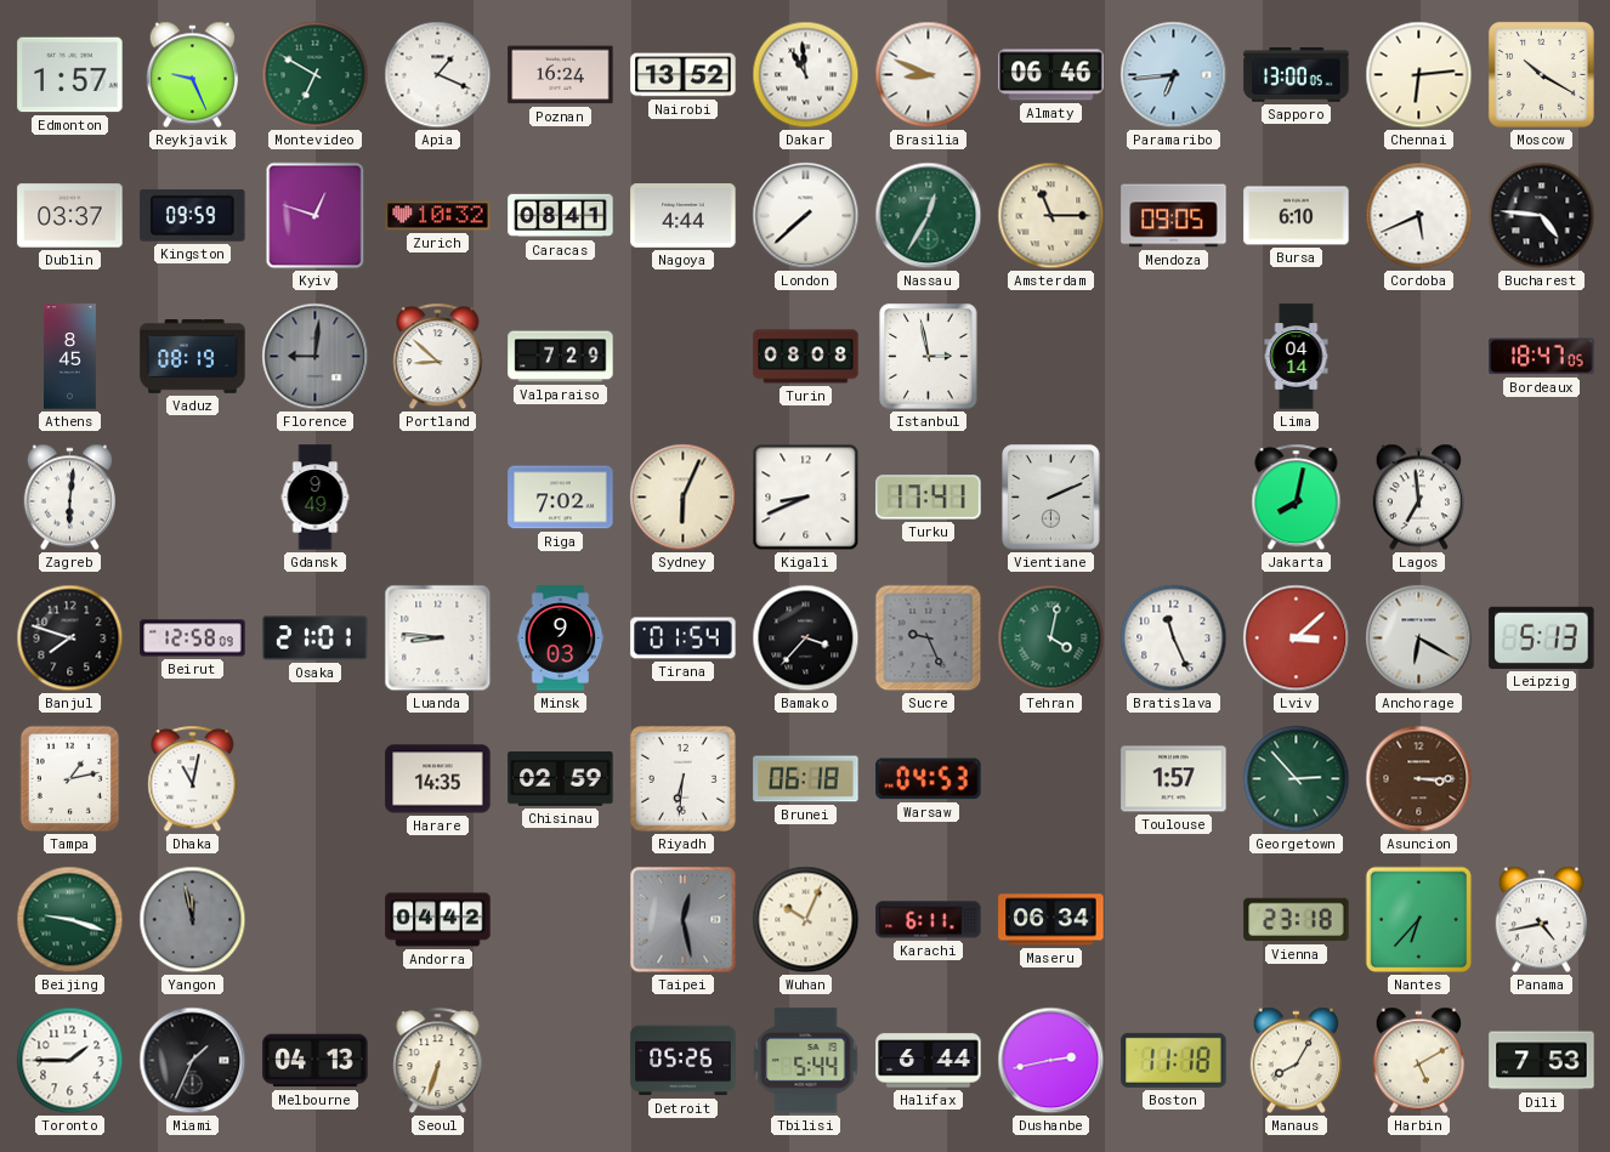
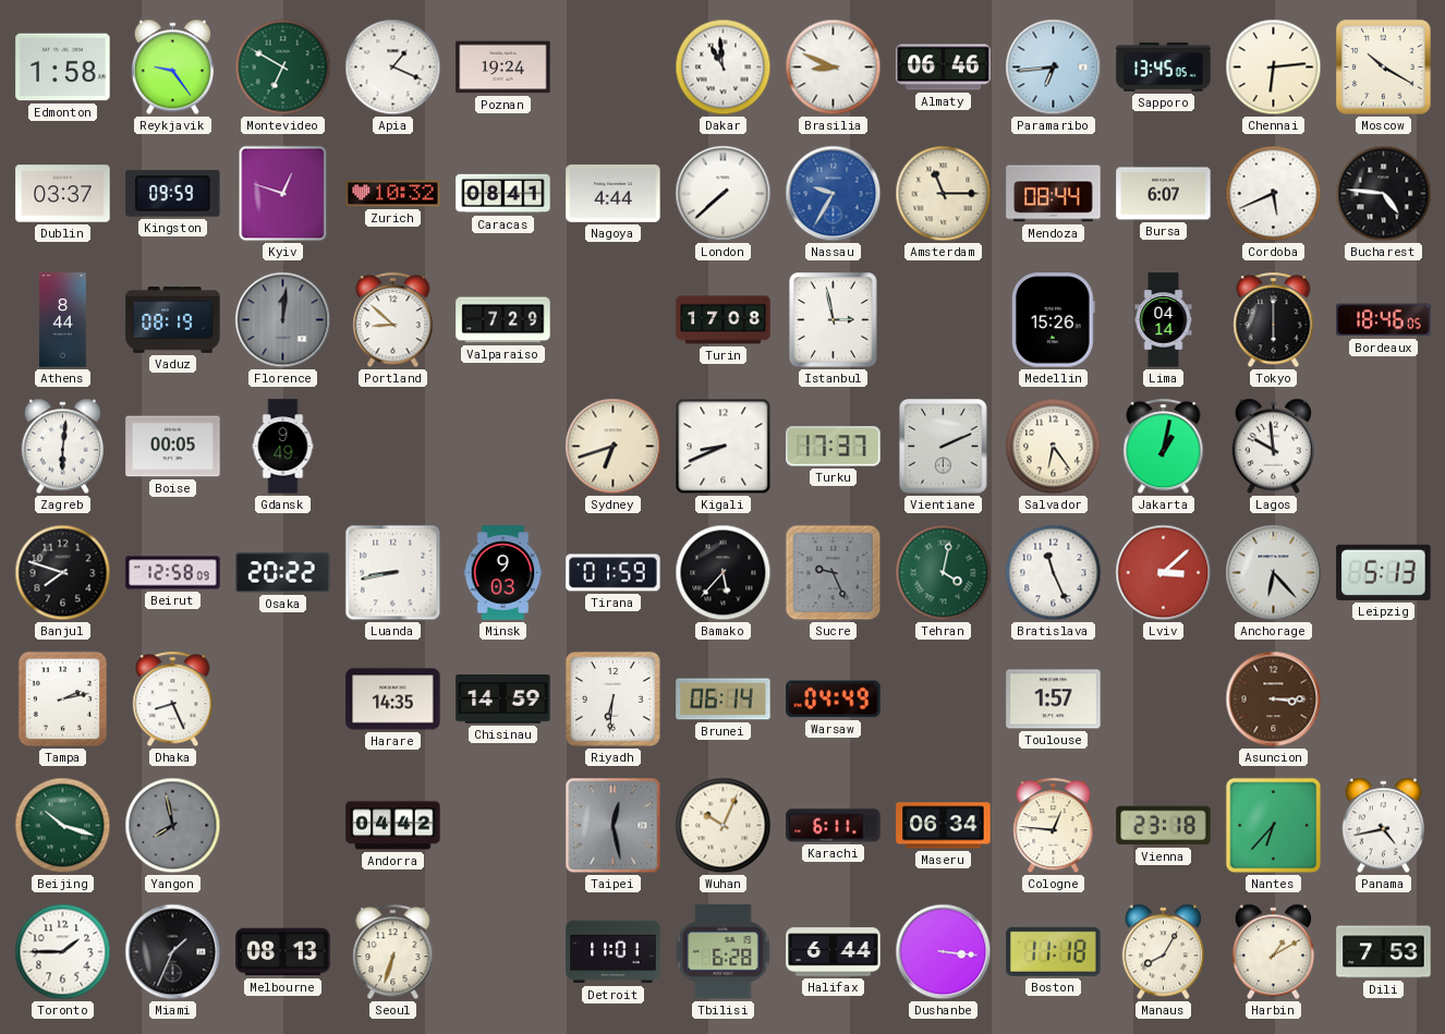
Edmonton: 1:57 -> 1:58
Reykjavik: 9:26 -> 9:24
Poznan: 16:24 -> 19:24
Nairobi: 13:52 -> none
Sapporo: 13:00 -> 13:45
Nassau: 12:35 -> 9:35
Nassau dial: green -> blue
Mendoza: 09:05 -> 08:44
Bursa: 6:10 -> 6:07
Athens: 8:45 -> 8:44
Florence: 9:01 -> 12:01
Turin: 08:08 -> 17:08
Medellin: none -> 15:26
Tokyo: none -> 6:00
Bordeaux: 18:47 -> 18:46
Boise: none -> 00:05
Riga: 7:02 -> none
Sydney: 6:04 -> 6:42
Turku: 17:41 -> 17:37
Salvador: none -> 6:24
Jakarta: 8:02 -> 1:02
Lagos: 6:59 -> 9:59
Osaka: 21:01 -> 20:22
Luanda: 8:46 -> 8:43
Tirana: 01:54 -> 01:59
Bamako: 3:37 -> 5:37
Anchorage: 6:20 -> 6:23
Tampa: 1:13 -> 2:13
Dhaka: 11:02 -> 8:26
Chisinau: 02:59 -> 14:59
Brunei: 06:18 -> 06:14
Warsaw: 04:53 -> 04:49
Georgetown: 2:53 -> none
Beijing: 9:18 -> 10:18
Yangon: 11:58 -> 7:58
Cologne: none -> 12:46
Melbourne: 04:13 -> 08:13
Detroit: 05:26 -> 11:01
Tbilisi: 5:44 -> 6:28
Dushanbe: 2:43 -> 3:16
Harbin: 5:10 -> 1:10
